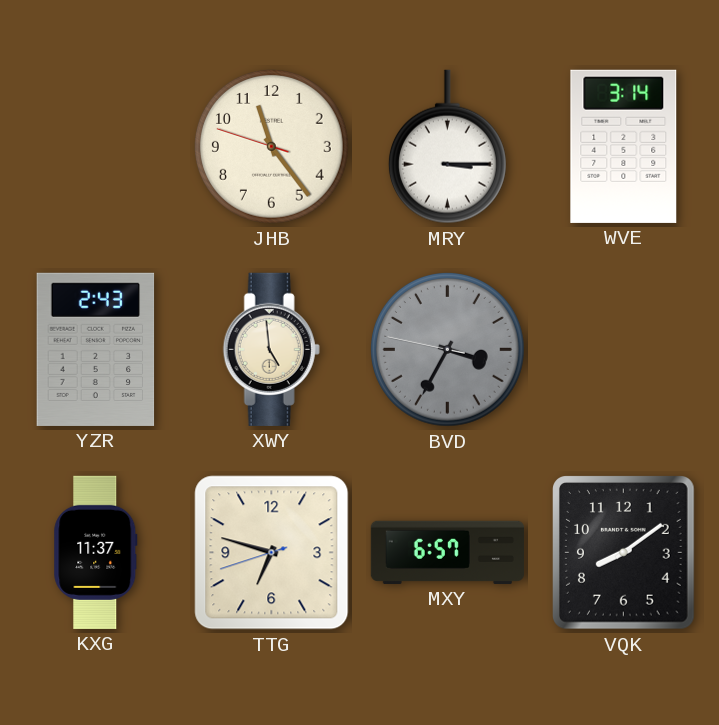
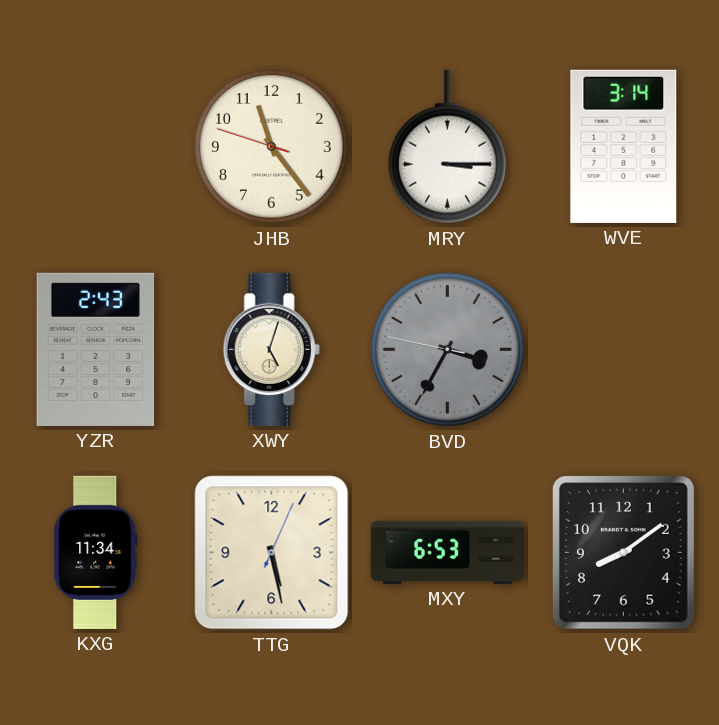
XWY: 4:59 -> 5:03
KXG: 11:37 -> 11:34
TTG: 6:47 -> 5:28
MXY: 6:57 -> 6:53
